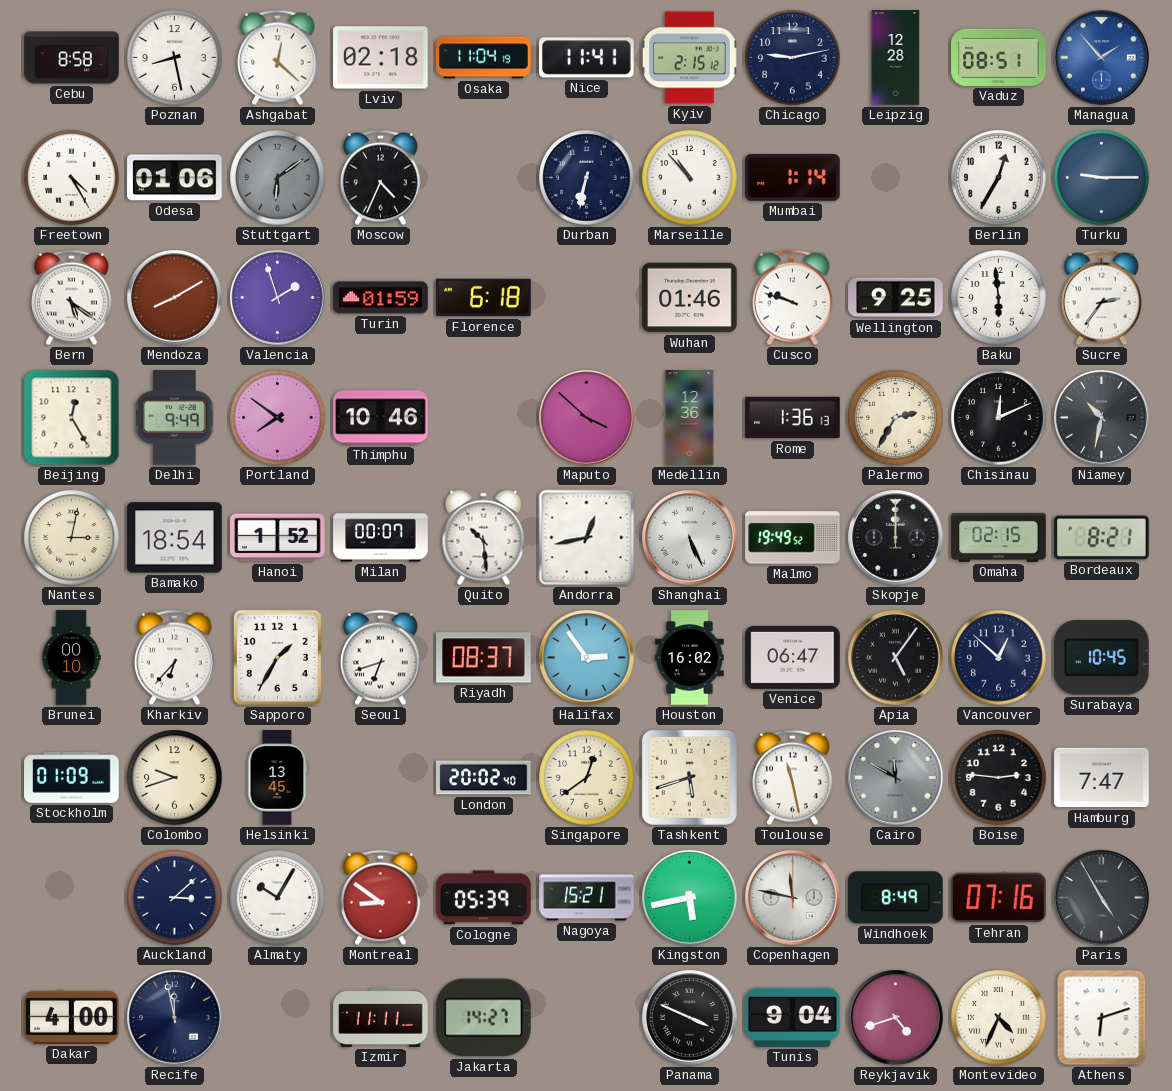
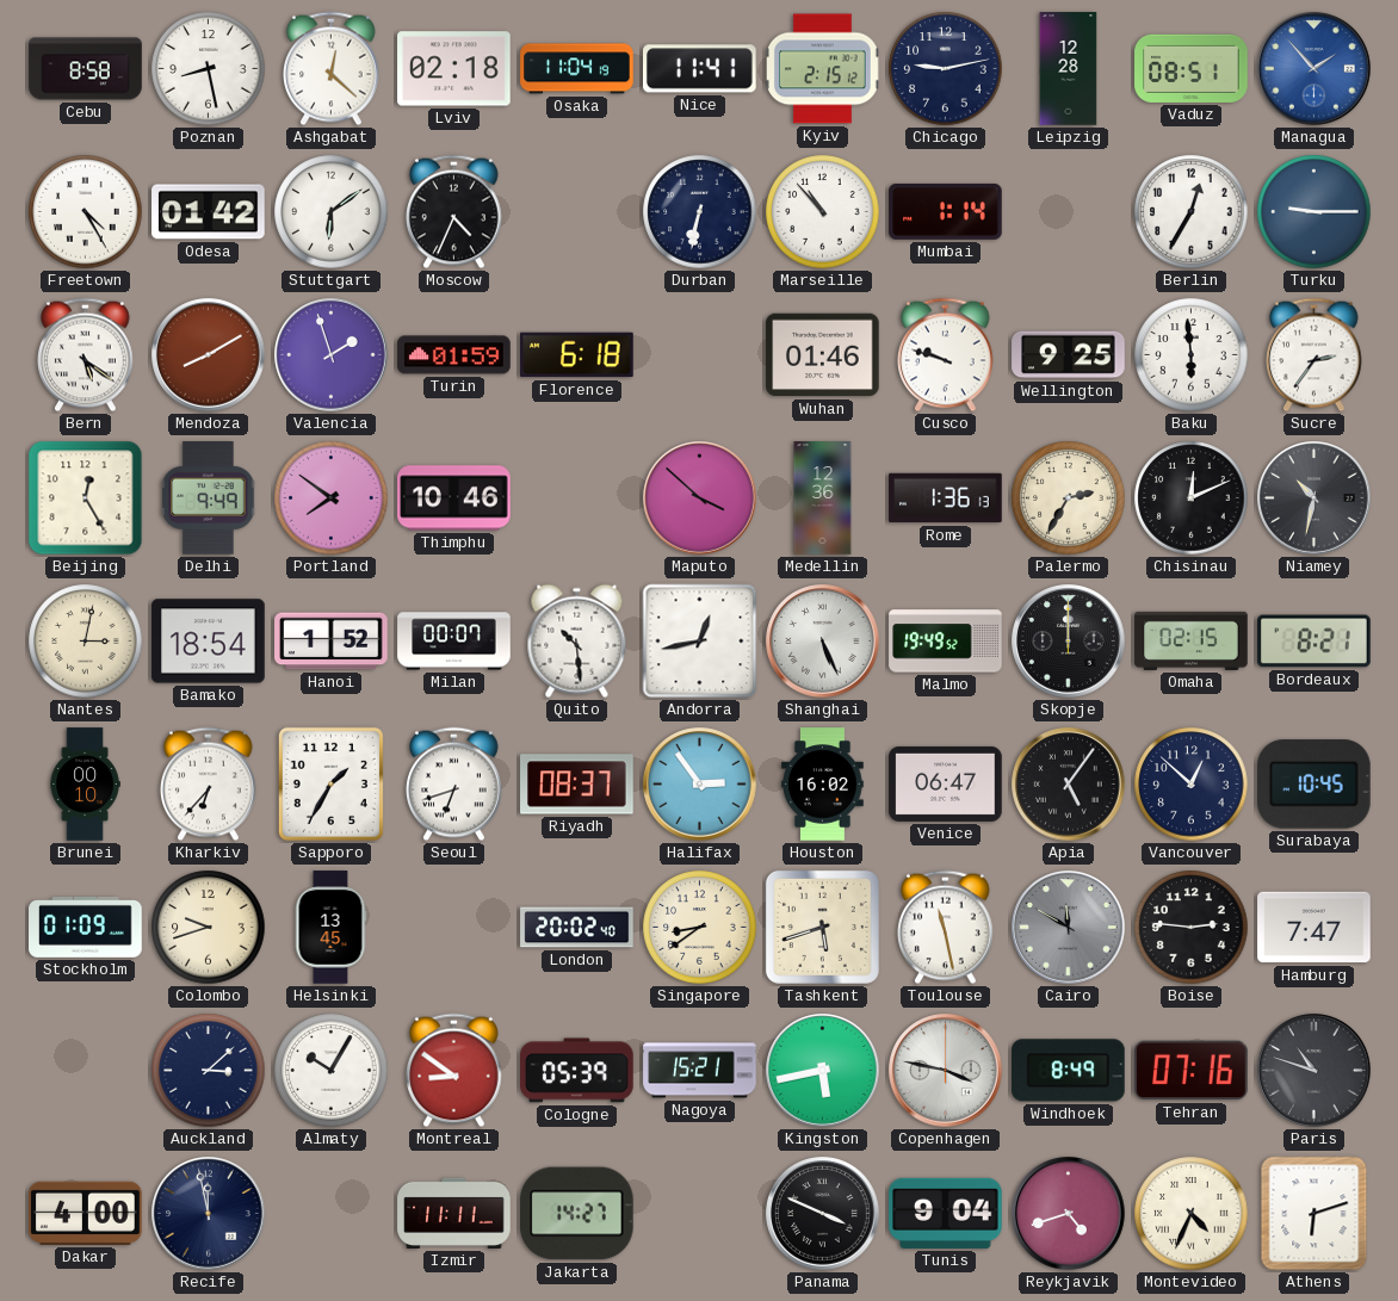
Odesa: 01:06 -> 01:42
Stuttgart dial: grey -> white
Singapore: 12:39 -> 8:39
Copenhagen: 11:47 -> 3:47
Paris: 4:55 -> 10:48
